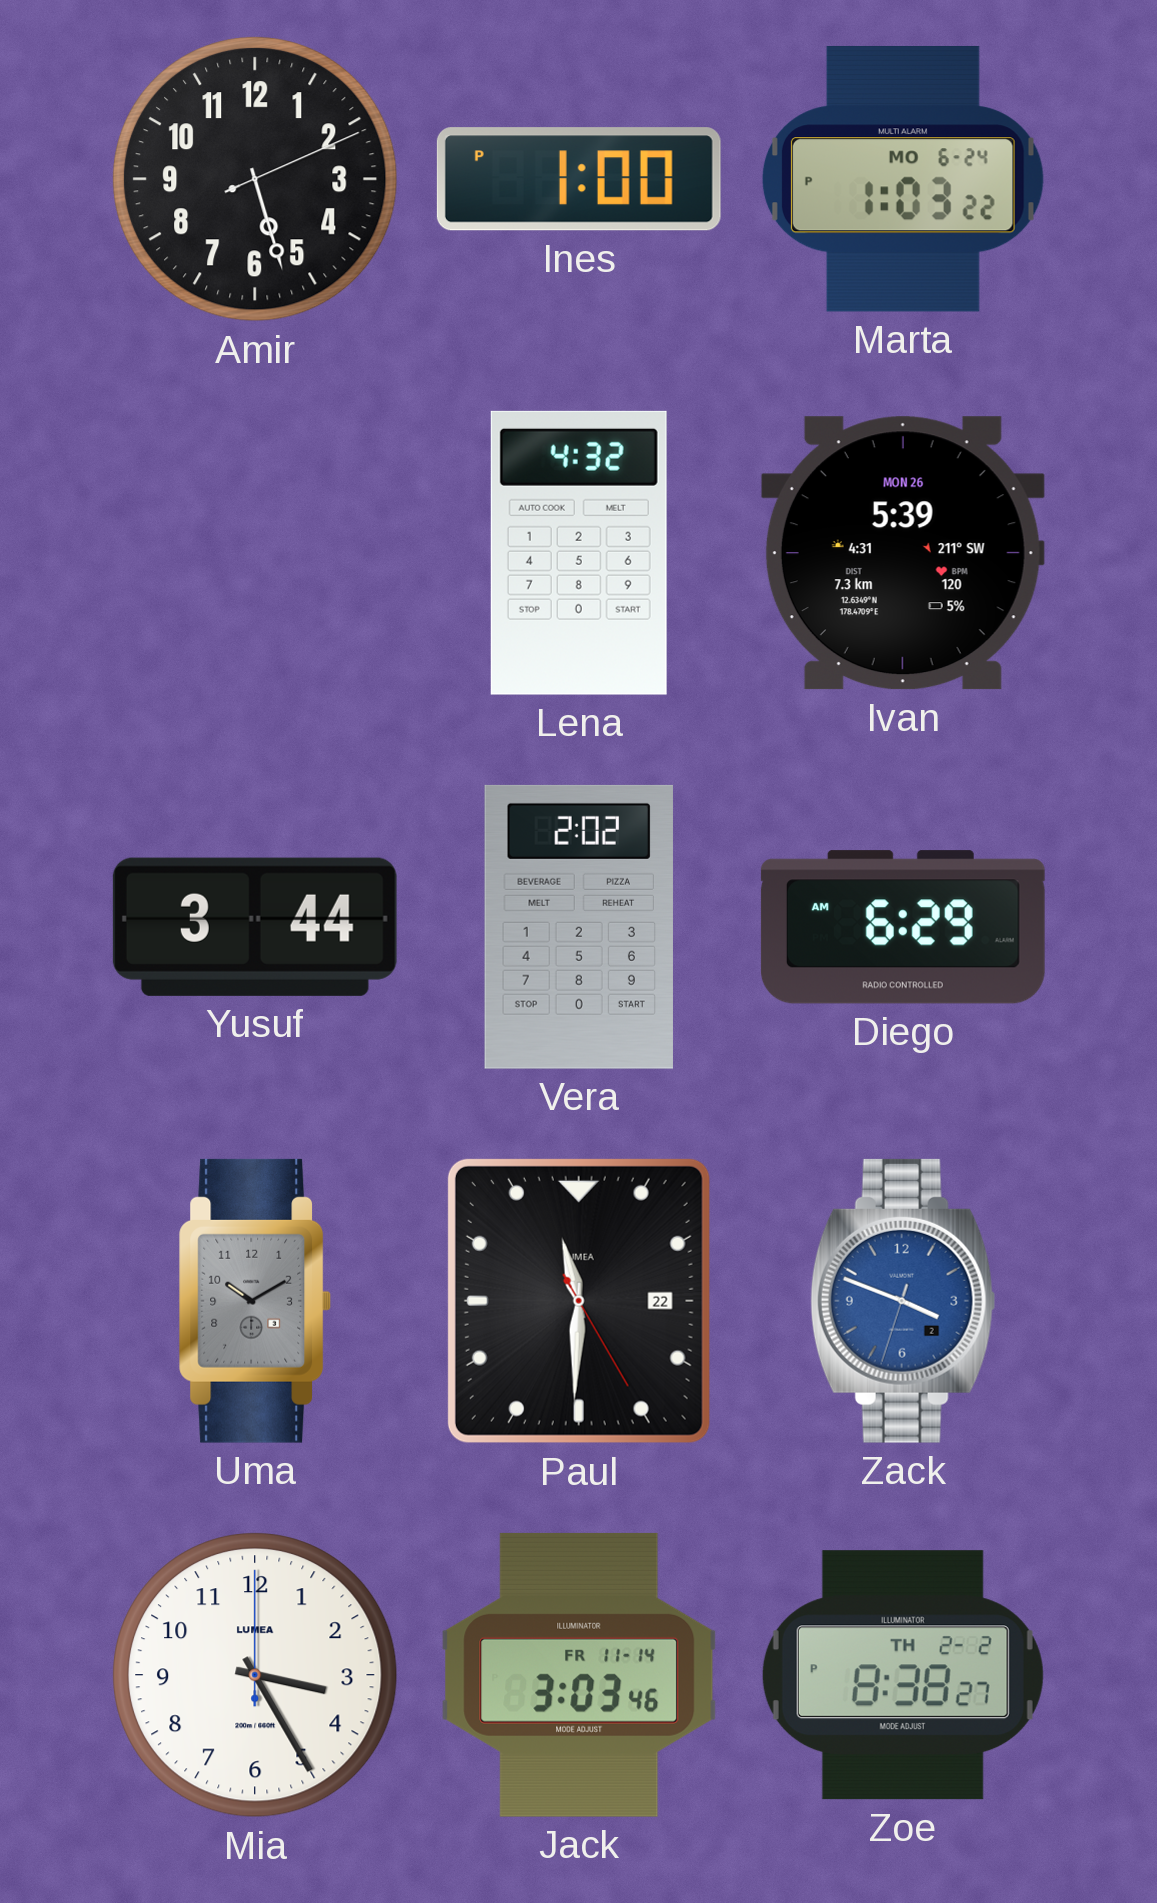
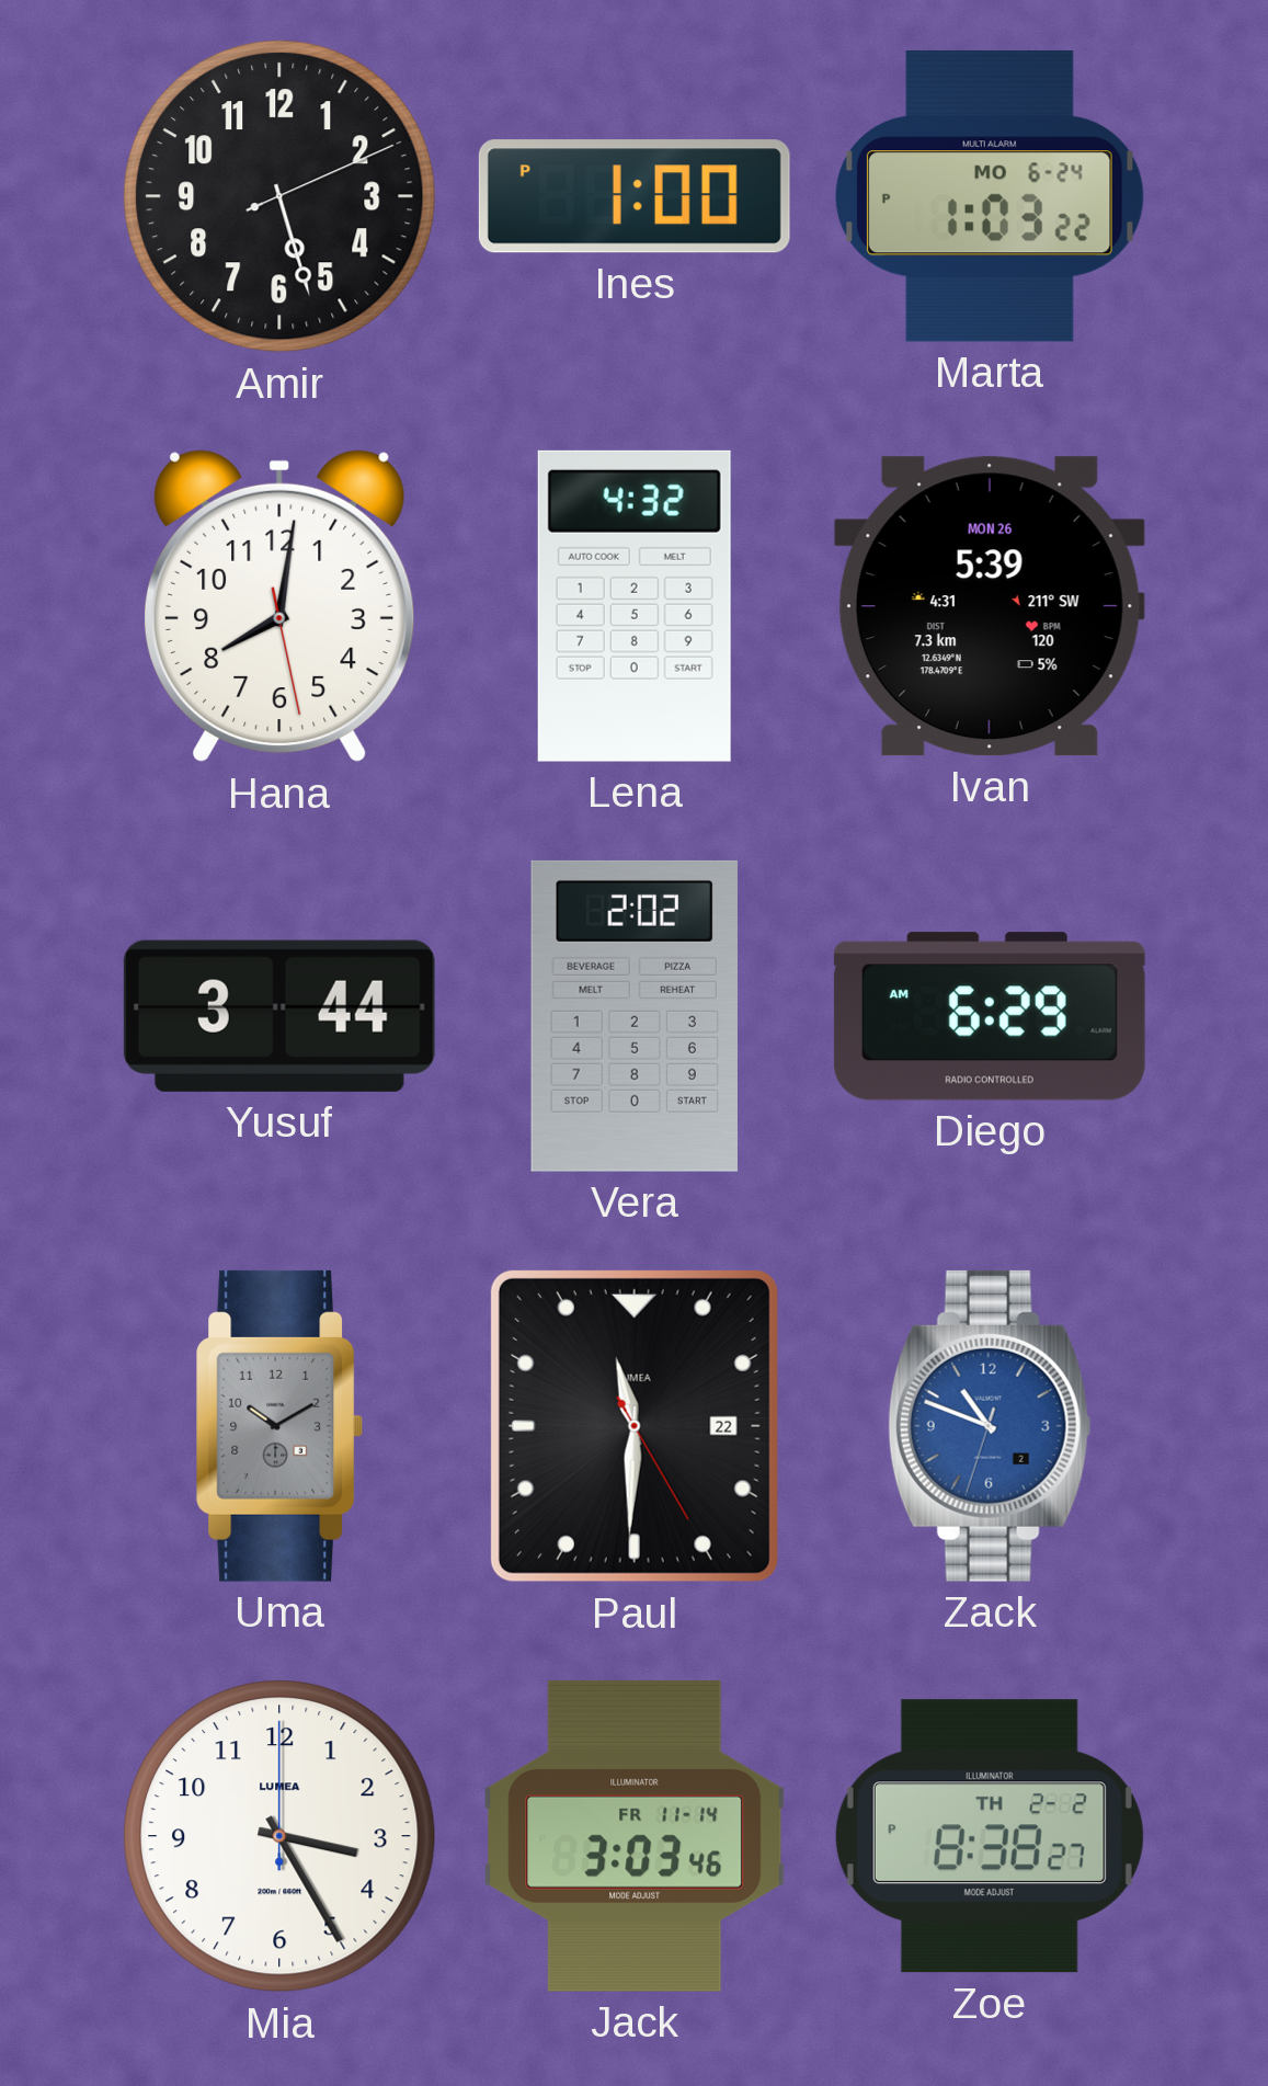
Hana: none -> 8:01
Zack: 3:48 -> 10:48
